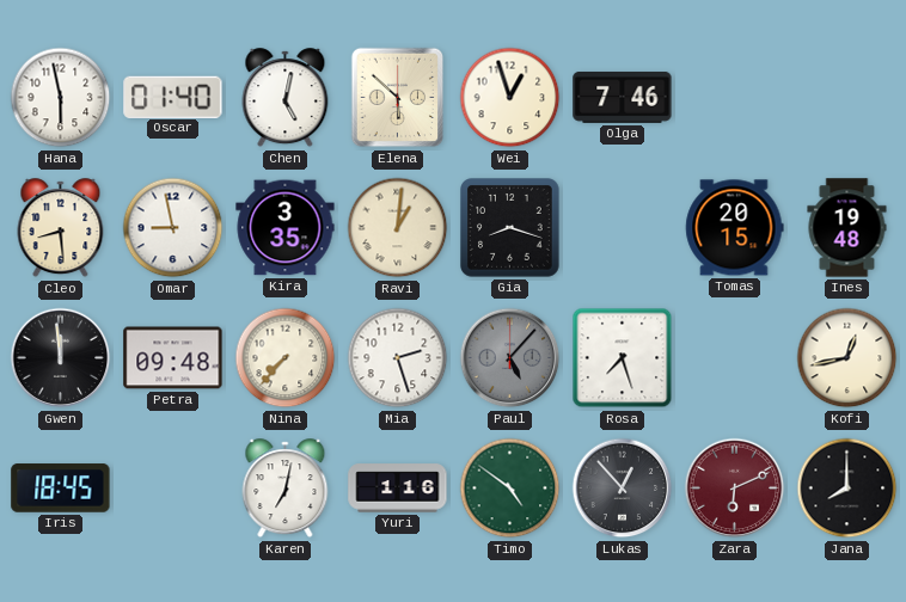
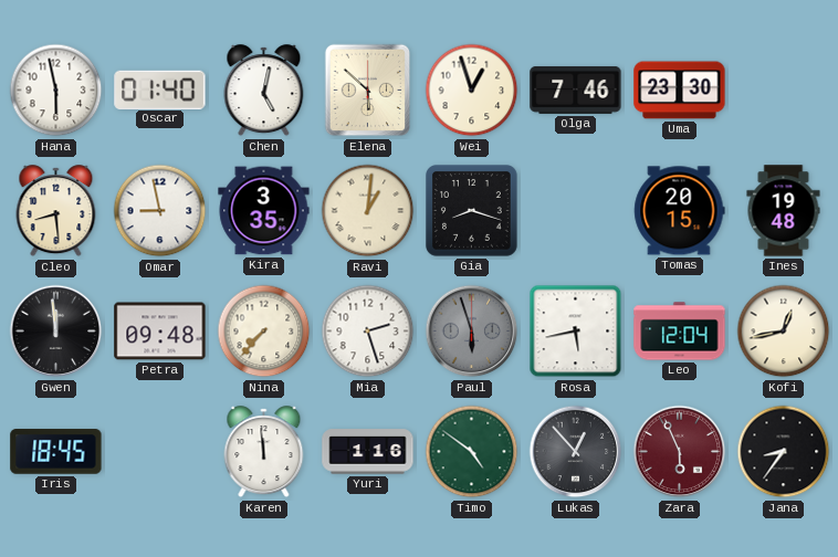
Uma: none -> 23:30
Paul: 5:07 -> 5:57
Rosa: 7:27 -> 5:43
Leo: none -> 12:04
Karen: 7:02 -> 11:59
Zara: 6:11 -> 5:56
Jana: 8:00 -> 8:36
